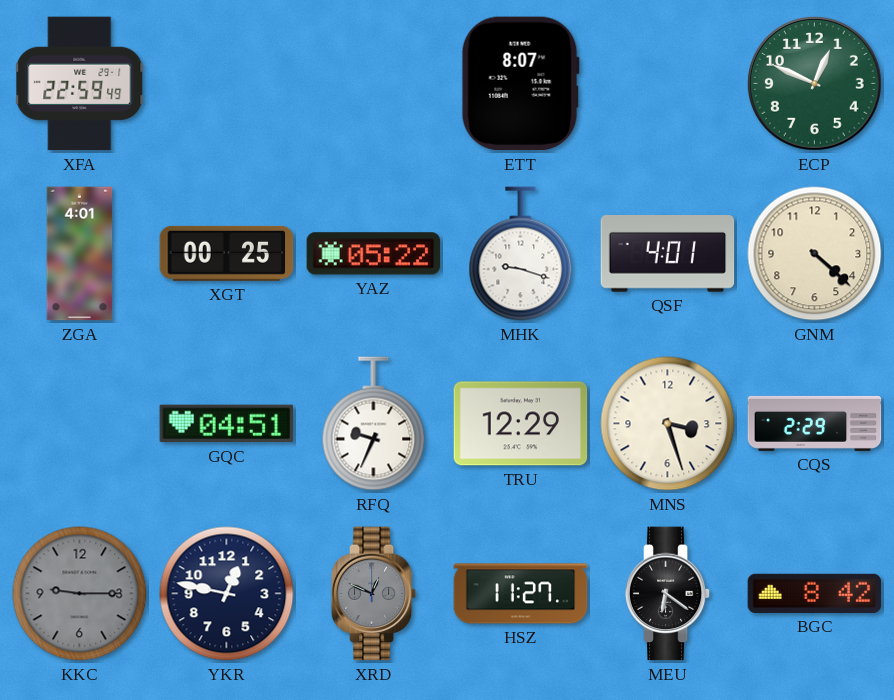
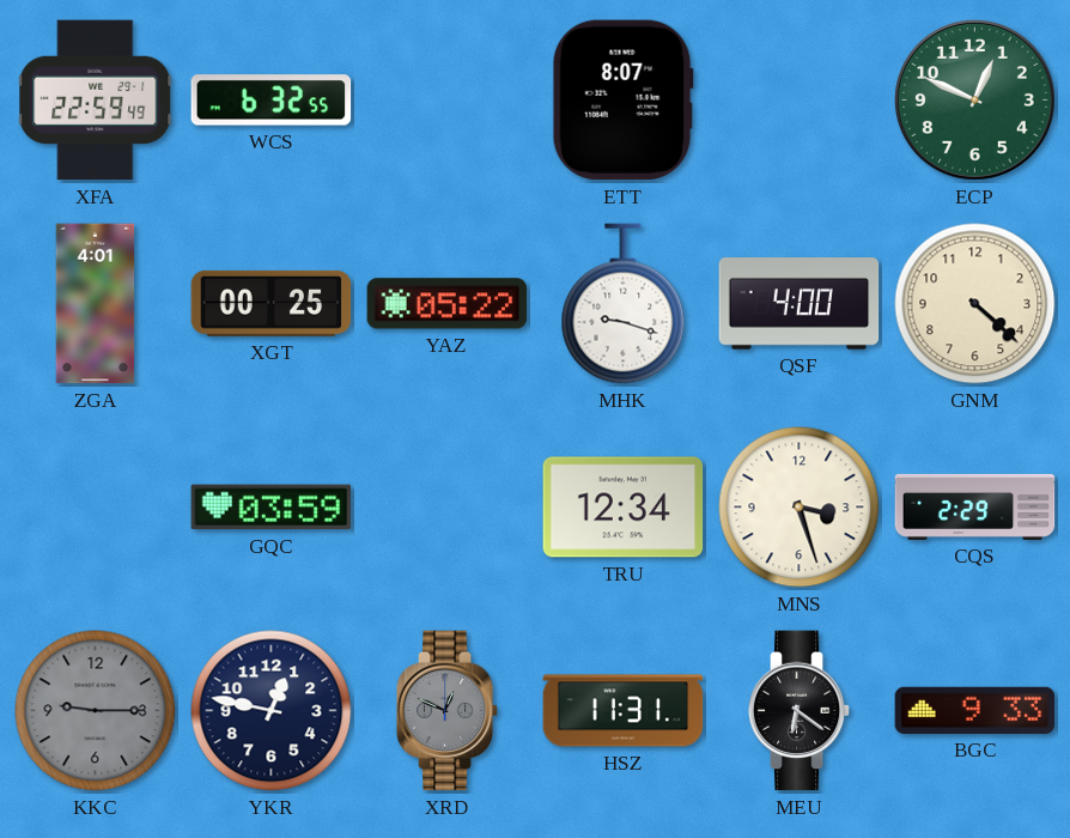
WCS: none -> 6:32
QSF: 4:01 -> 4:00
GQC: 04:51 -> 03:59
RFQ: 9:34 -> none
TRU: 12:29 -> 12:34
HSZ: 11:27 -> 11:31
BGC: 8:42 -> 9:33
